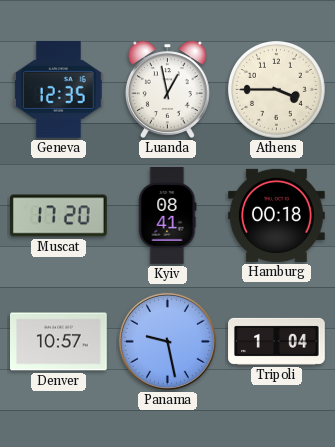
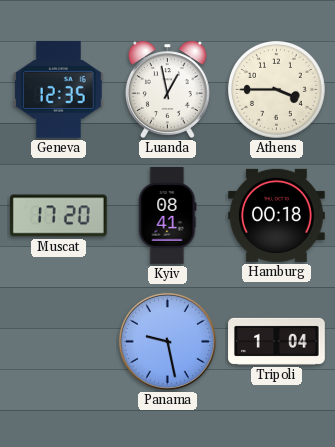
Denver: 10:57 -> none
